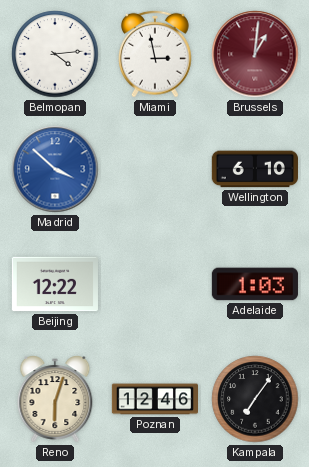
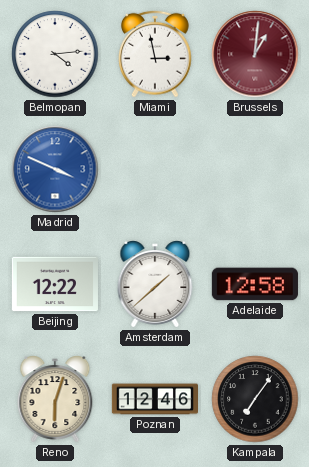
Madrid: 3:52 -> 3:49
Wellington: 6:10 -> none
Amsterdam: none -> 1:38
Adelaide: 1:03 -> 12:58
